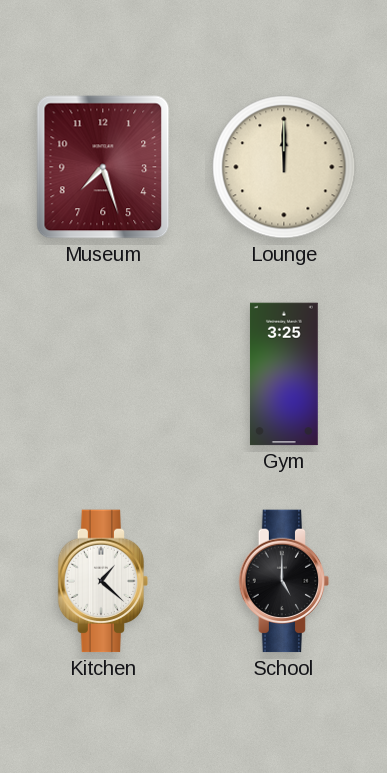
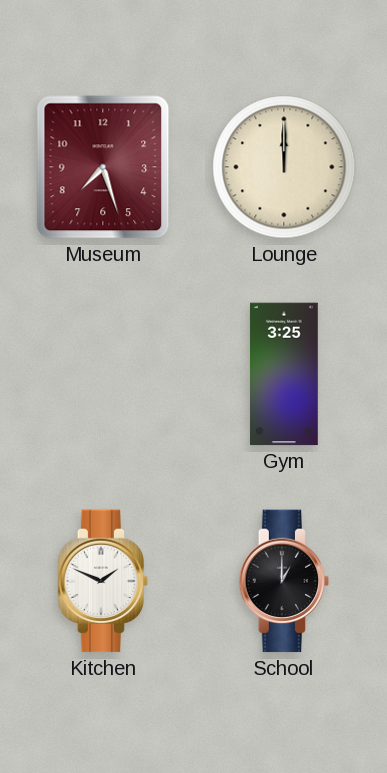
Kitchen: 1:22 -> 1:49
School: 5:00 -> 1:00
